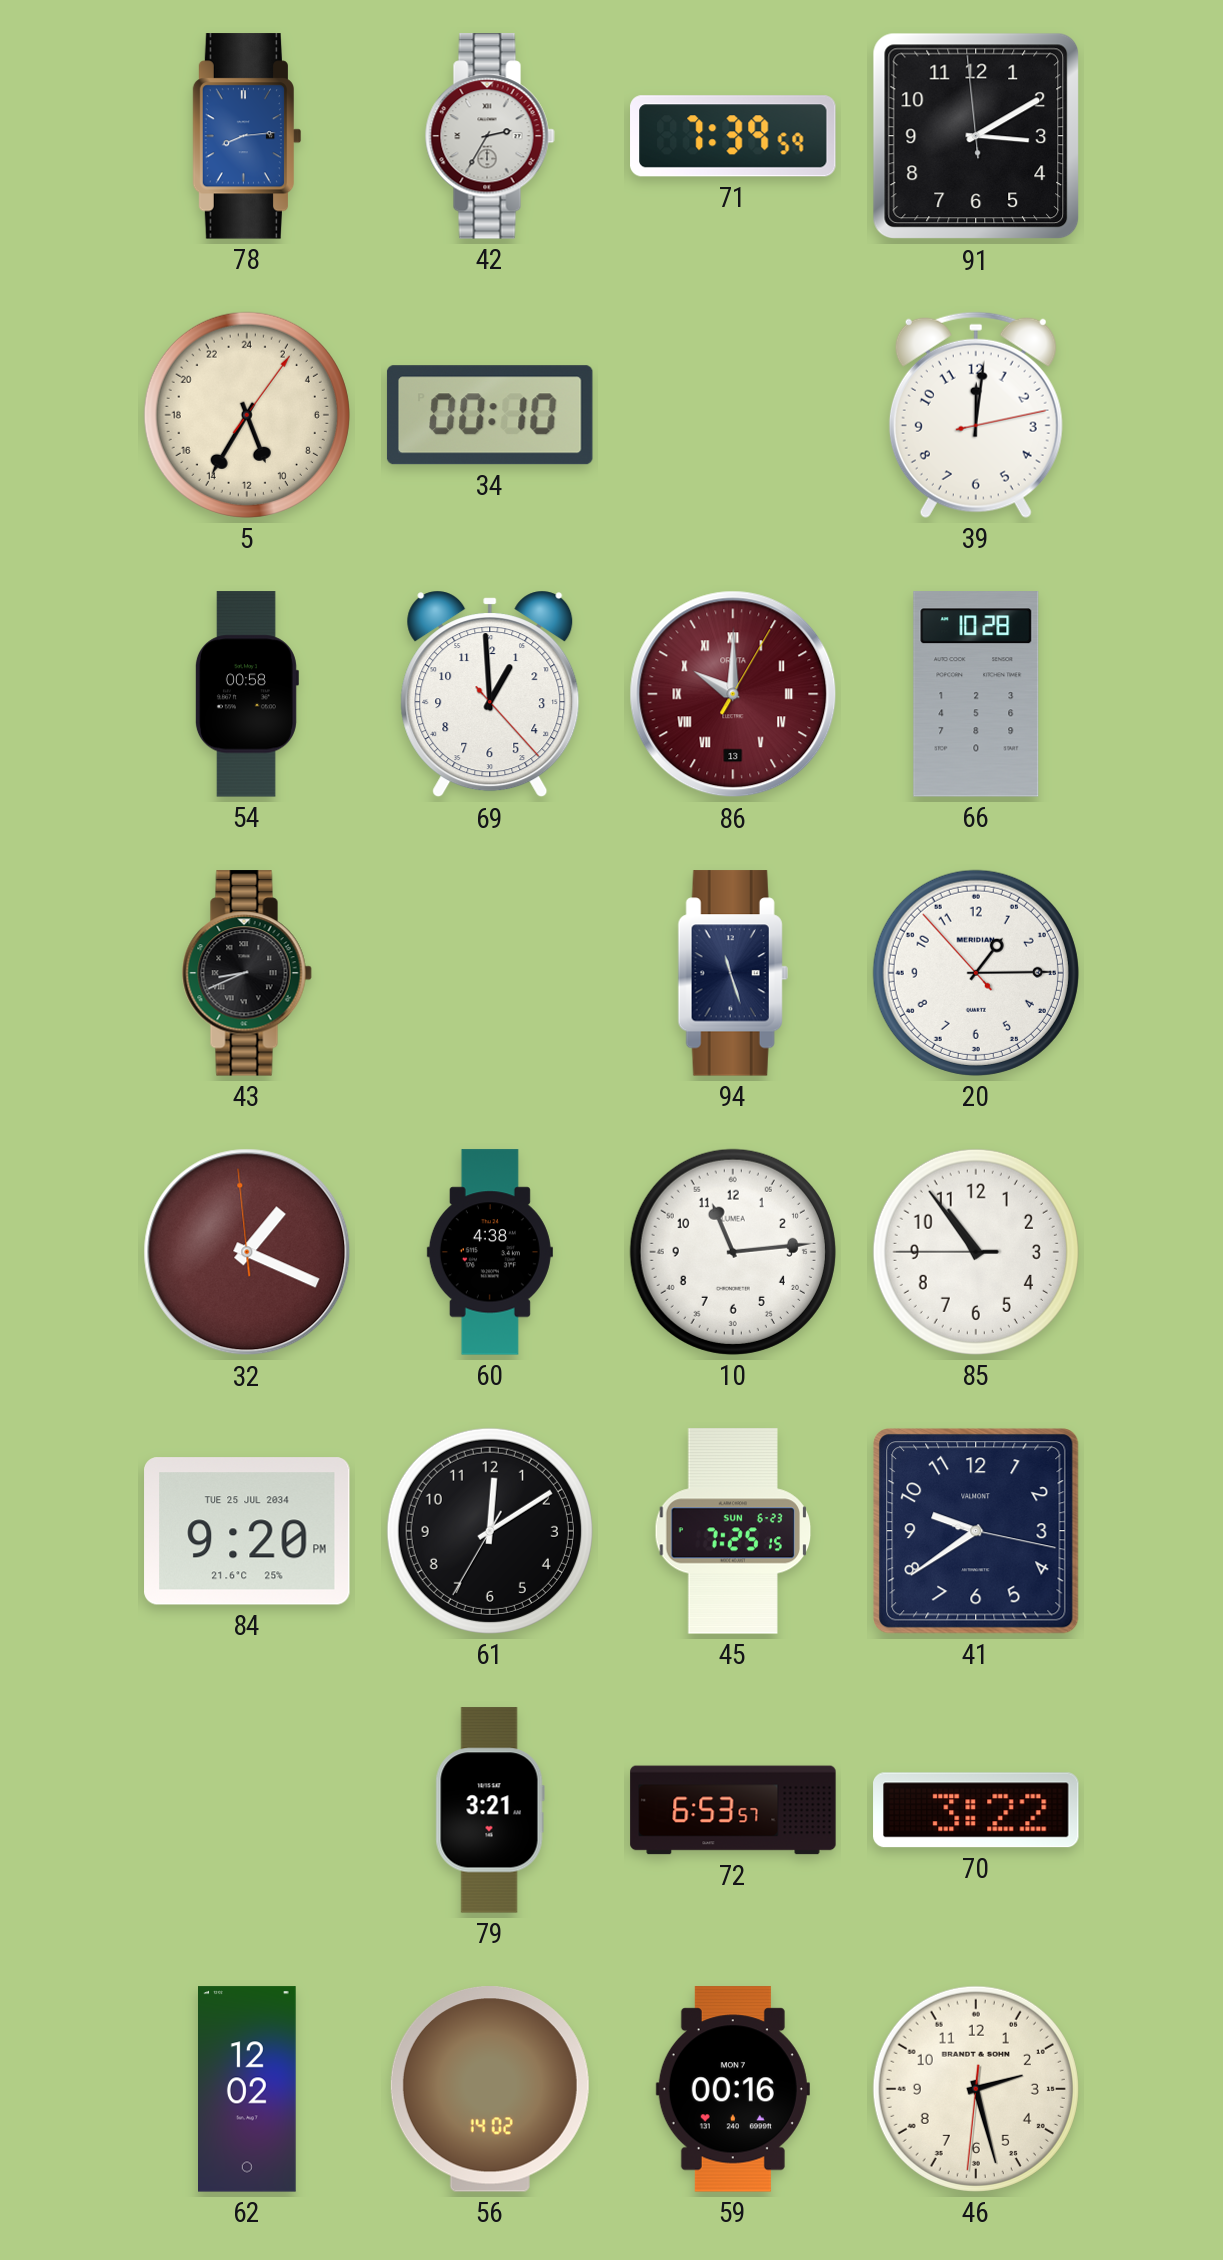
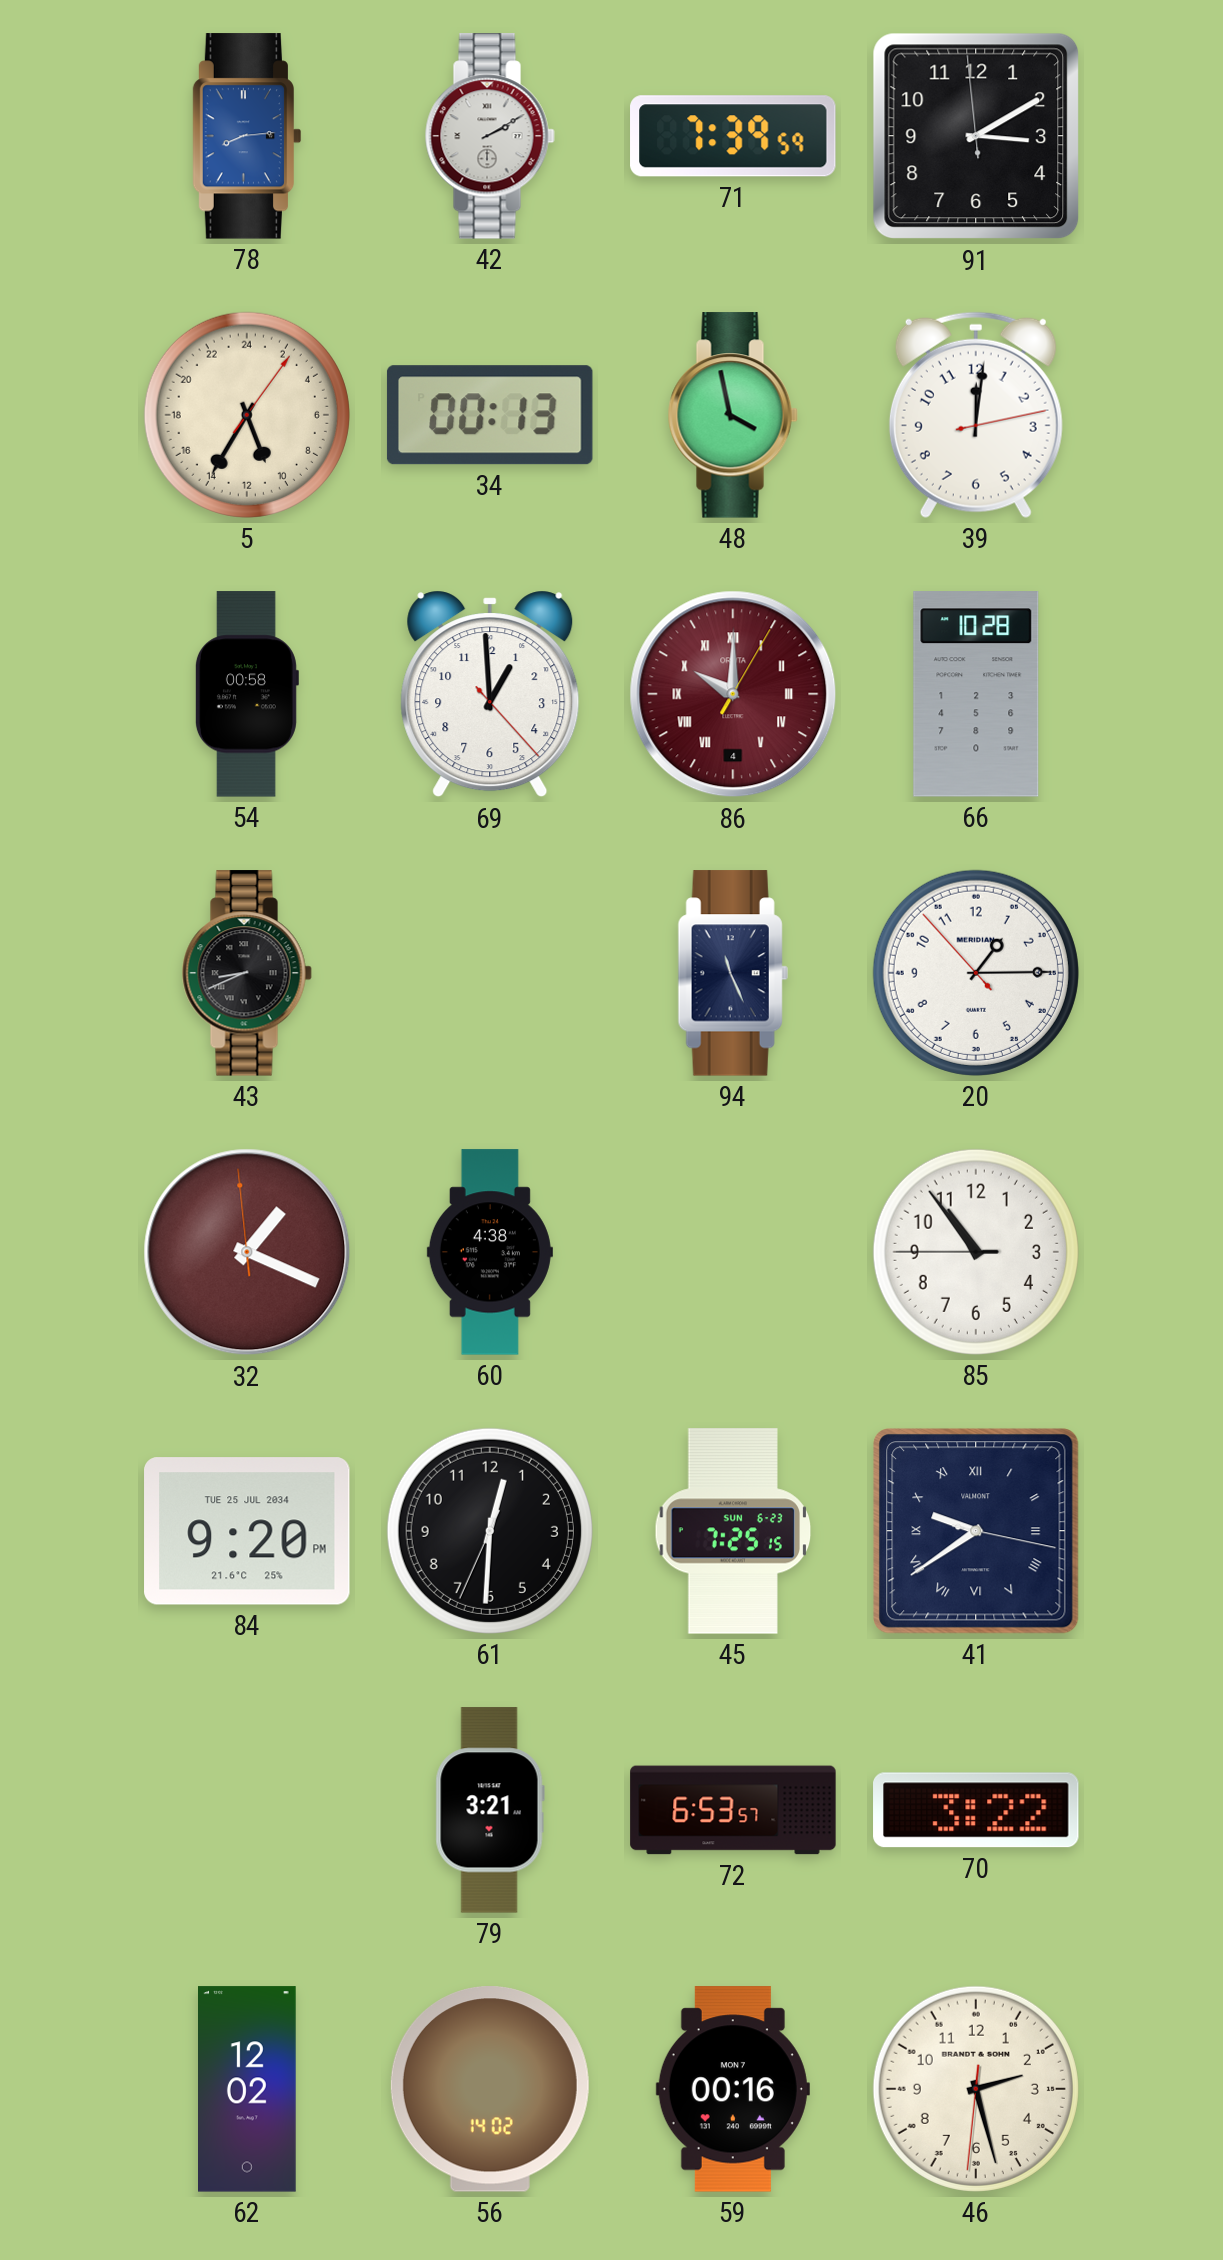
42: 2:35 -> 2:10
34: 00:10 -> 00:13
48: none -> 3:58
86 date: 13 -> 4
94: 11:27 -> 11:26
10: 11:14 -> none
61: 12:09 -> 12:30
41 numerals: Arabic -> Roman
